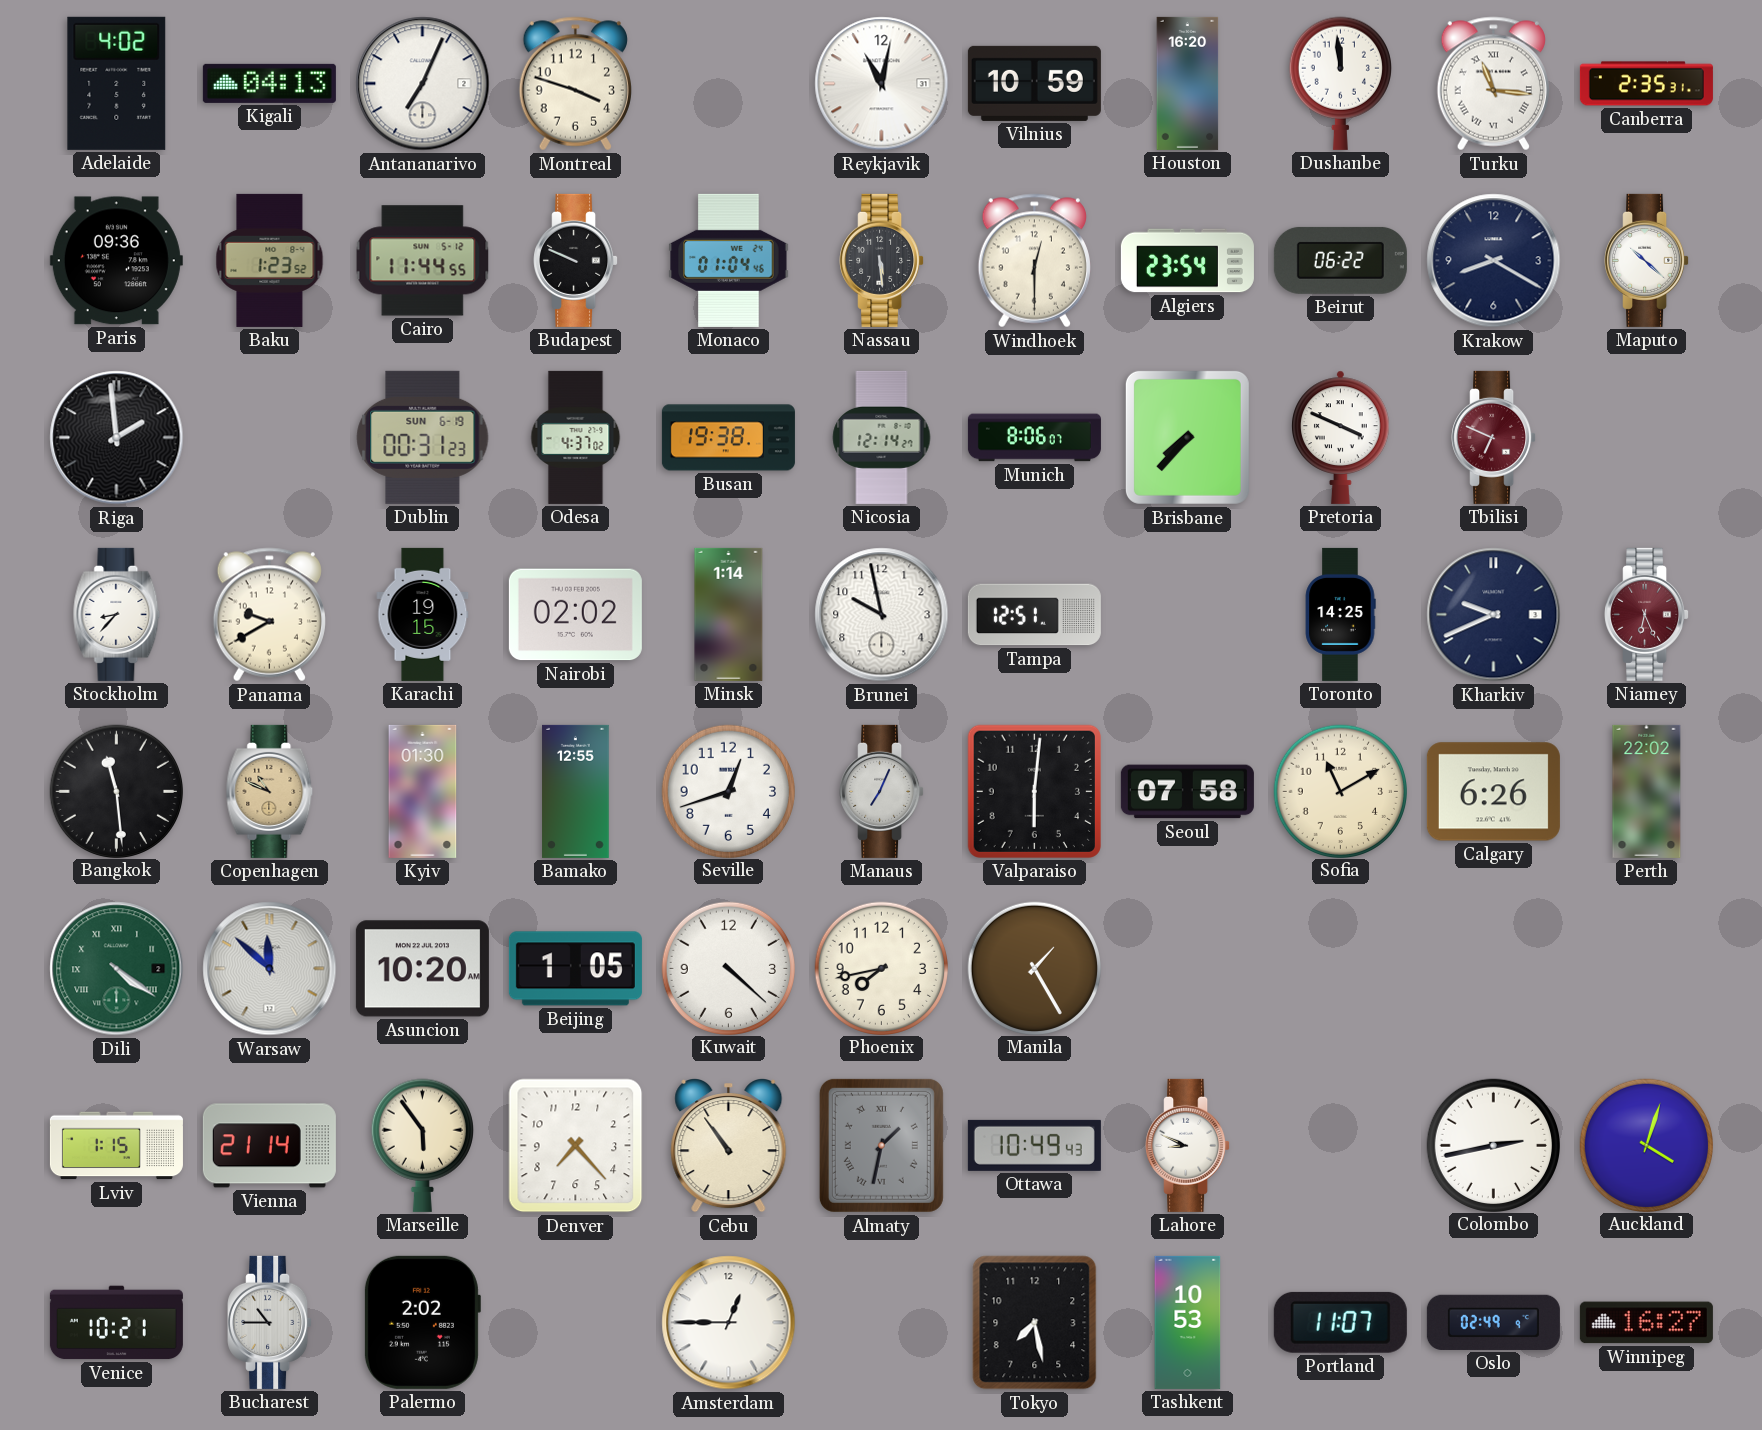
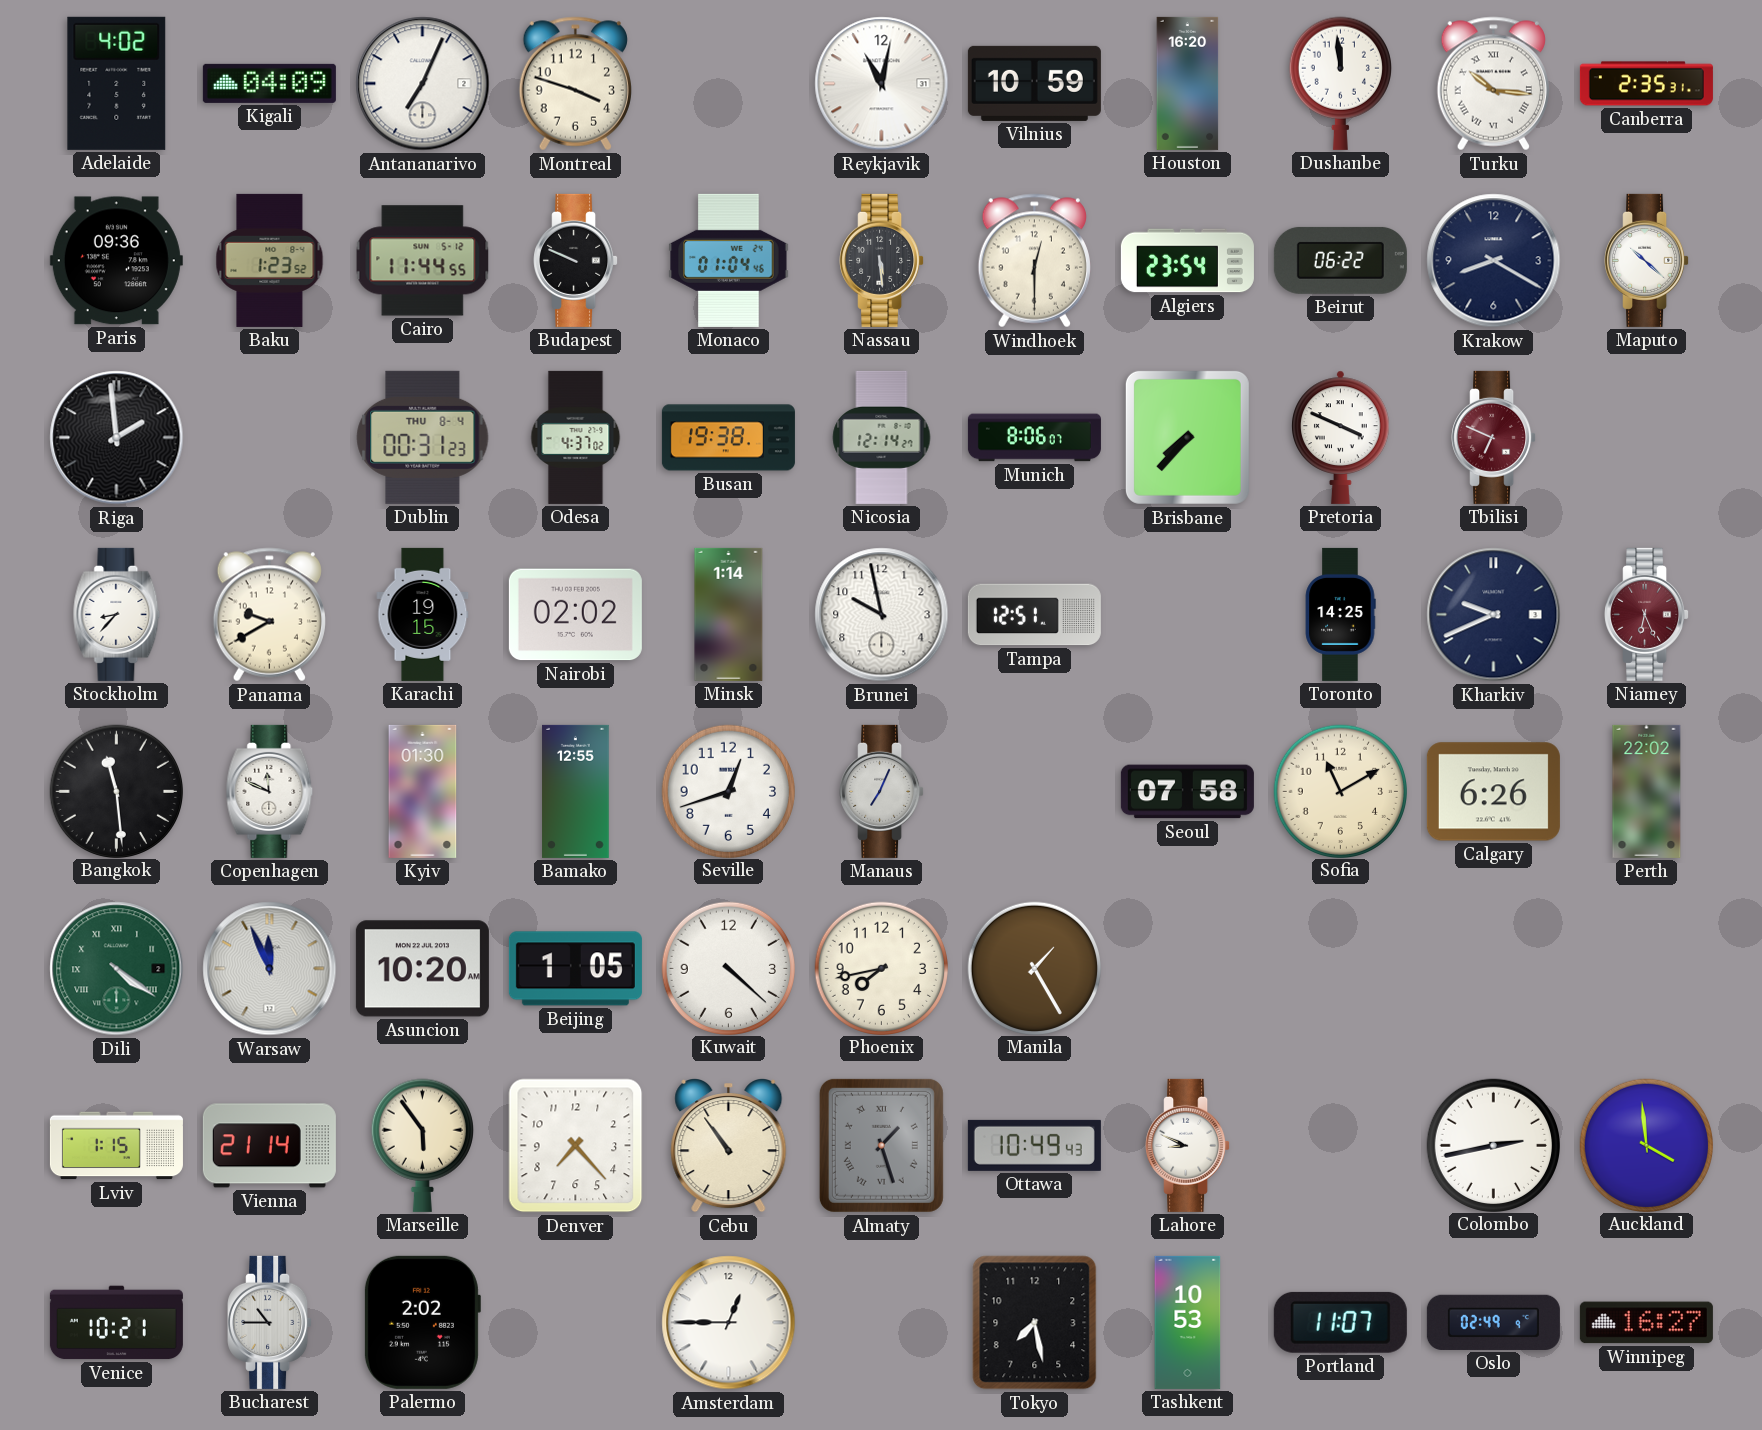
Kigali: 04:13 -> 04:09
Turku: 11:16 -> 10:16
Dublin date: SUN 6-19 -> THU 8-4
Copenhagen: 10:49 -> 11:49
Copenhagen dial: champagne -> white
Valparaiso: 6:01 -> none
Warsaw: 11:52 -> 11:56
Almaty: 1:32 -> 1:27
Auckland: 4:03 -> 3:59
